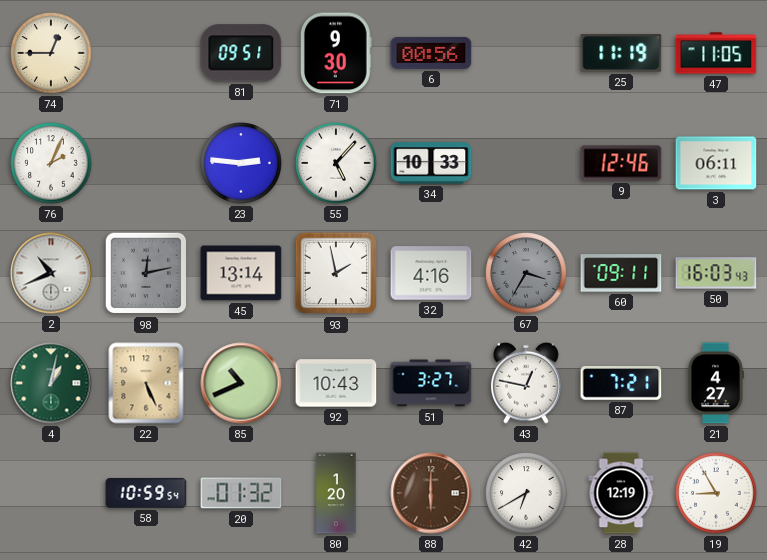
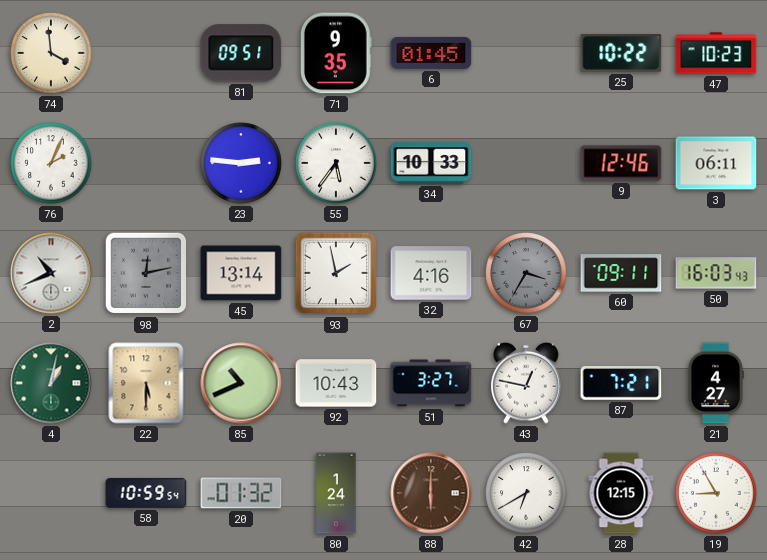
74: 12:45 -> 3:59
71: 9:30 -> 9:35
6: 00:56 -> 01:45
25: 11:19 -> 10:22
47: 11:05 -> 10:23
55: 5:07 -> 5:36
22: 5:26 -> 5:30
80: 1:20 -> 1:24
28: 12:19 -> 12:15
